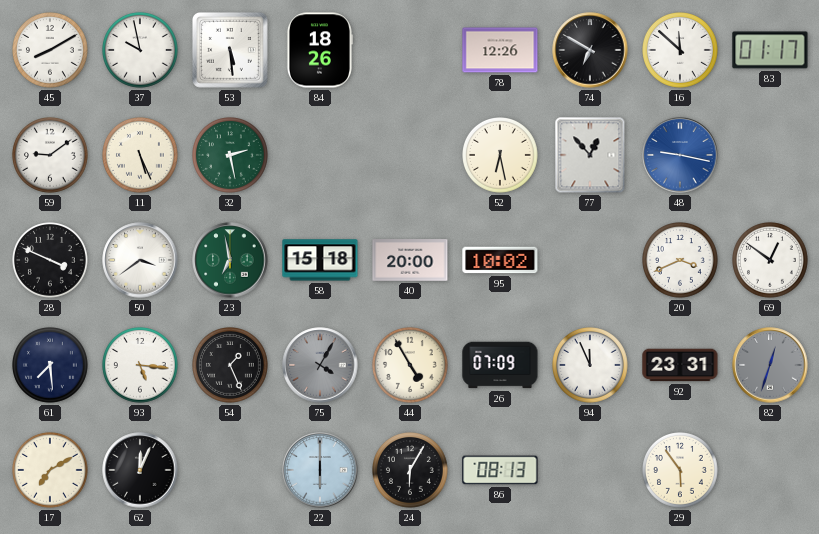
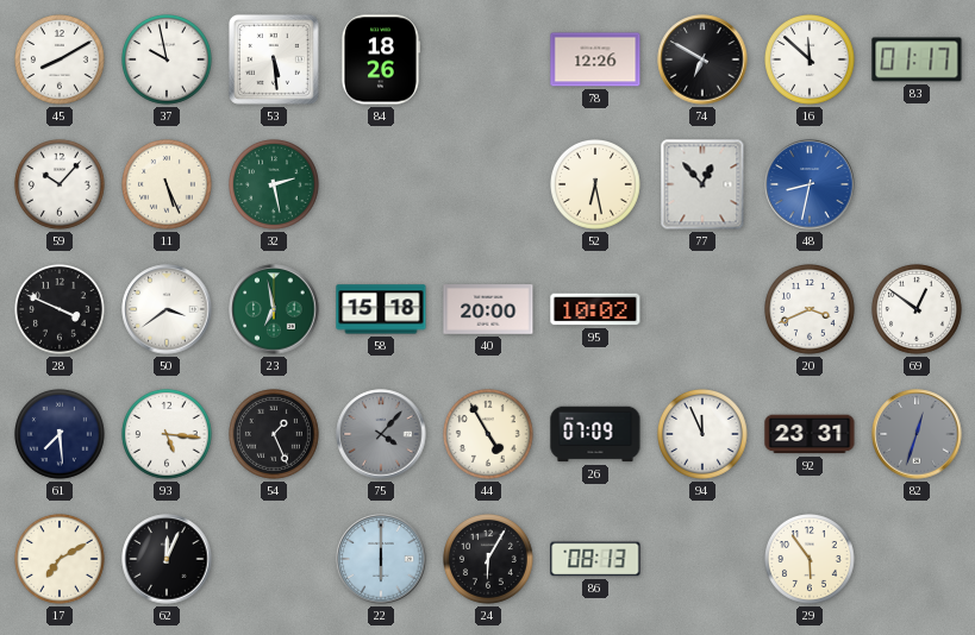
59: 9:09 -> 10:07
48: 9:17 -> 8:32
75: 4:05 -> 4:07
